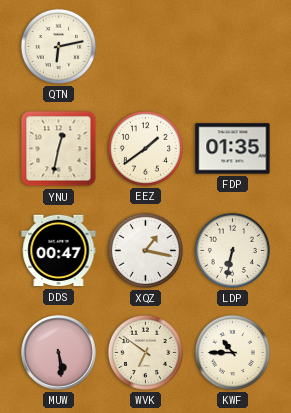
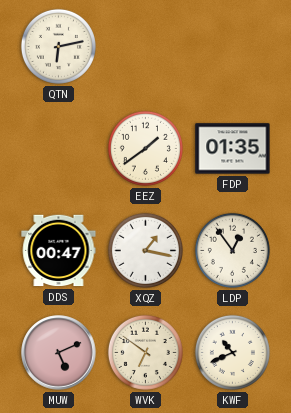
YNU: 12:32 -> none
LDP: 6:32 -> 12:54
MUW: 5:29 -> 5:11
KWF: 10:45 -> 10:41
